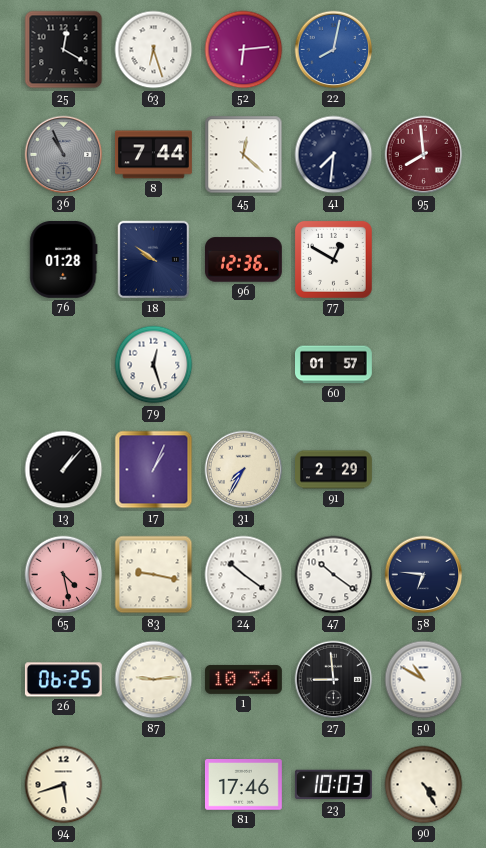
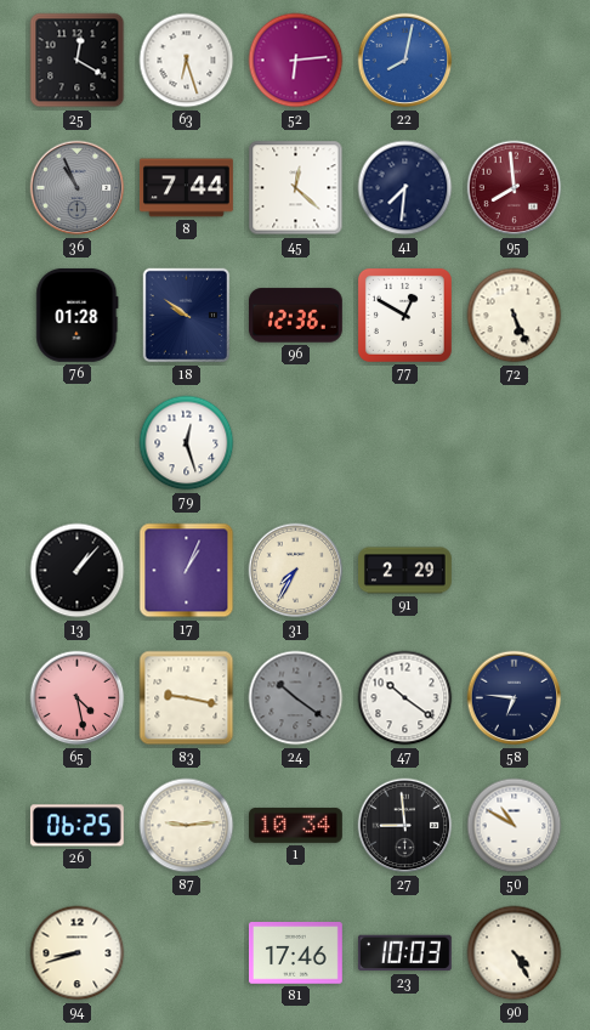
72: none -> 5:26
60: 01:57 -> none
24 dial: white -> grey
94: 5:42 -> 8:42
